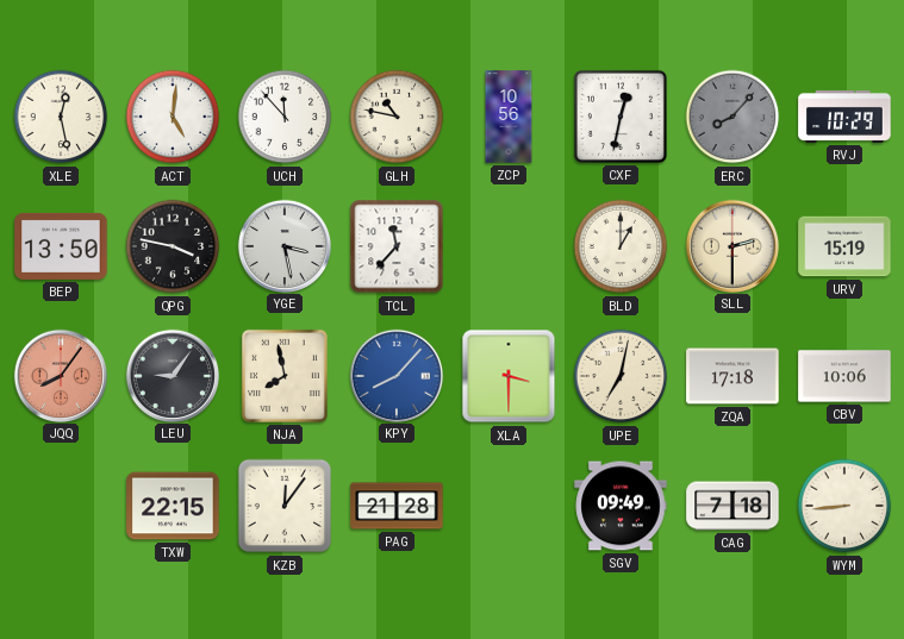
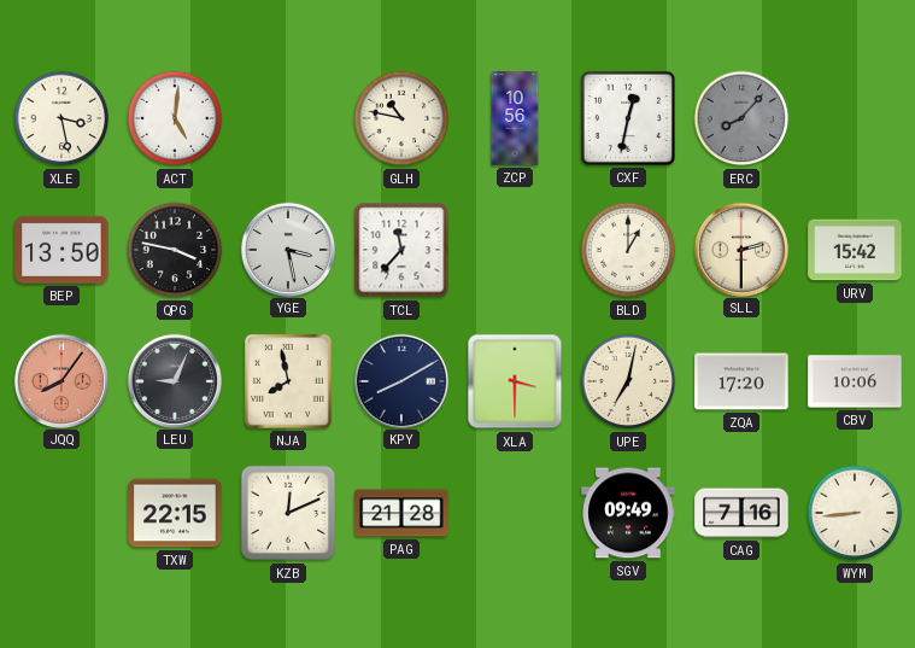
XLE: 12:28 -> 3:28
UCH: 11:53 -> none
RVJ: 10:29 -> none
URV: 15:19 -> 15:42
LEU: 9:06 -> 9:04
KPY: 8:07 -> 8:10
KPY dial: blue -> navy
ZQA: 17:18 -> 17:20
KZB: 12:06 -> 12:11
CAG: 7:18 -> 7:16
